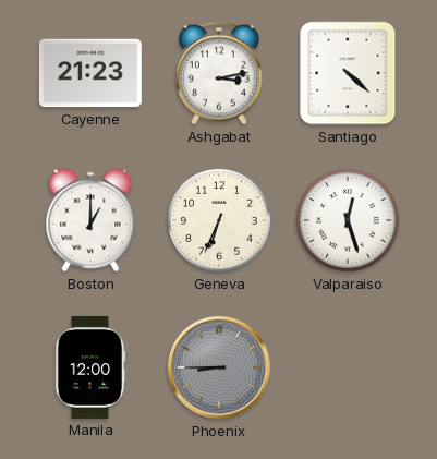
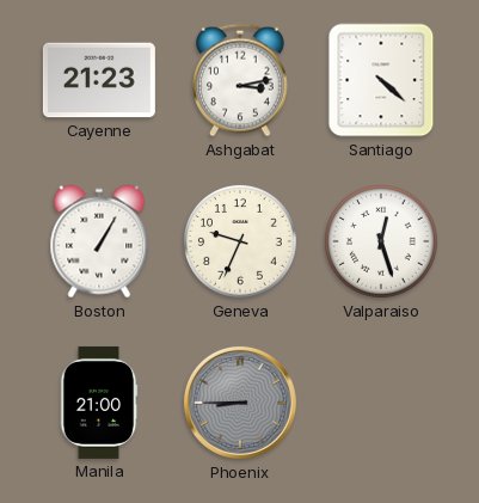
Boston: 1:00 -> 1:05
Geneva: 6:34 -> 9:34
Manila: 12:00 -> 21:00
